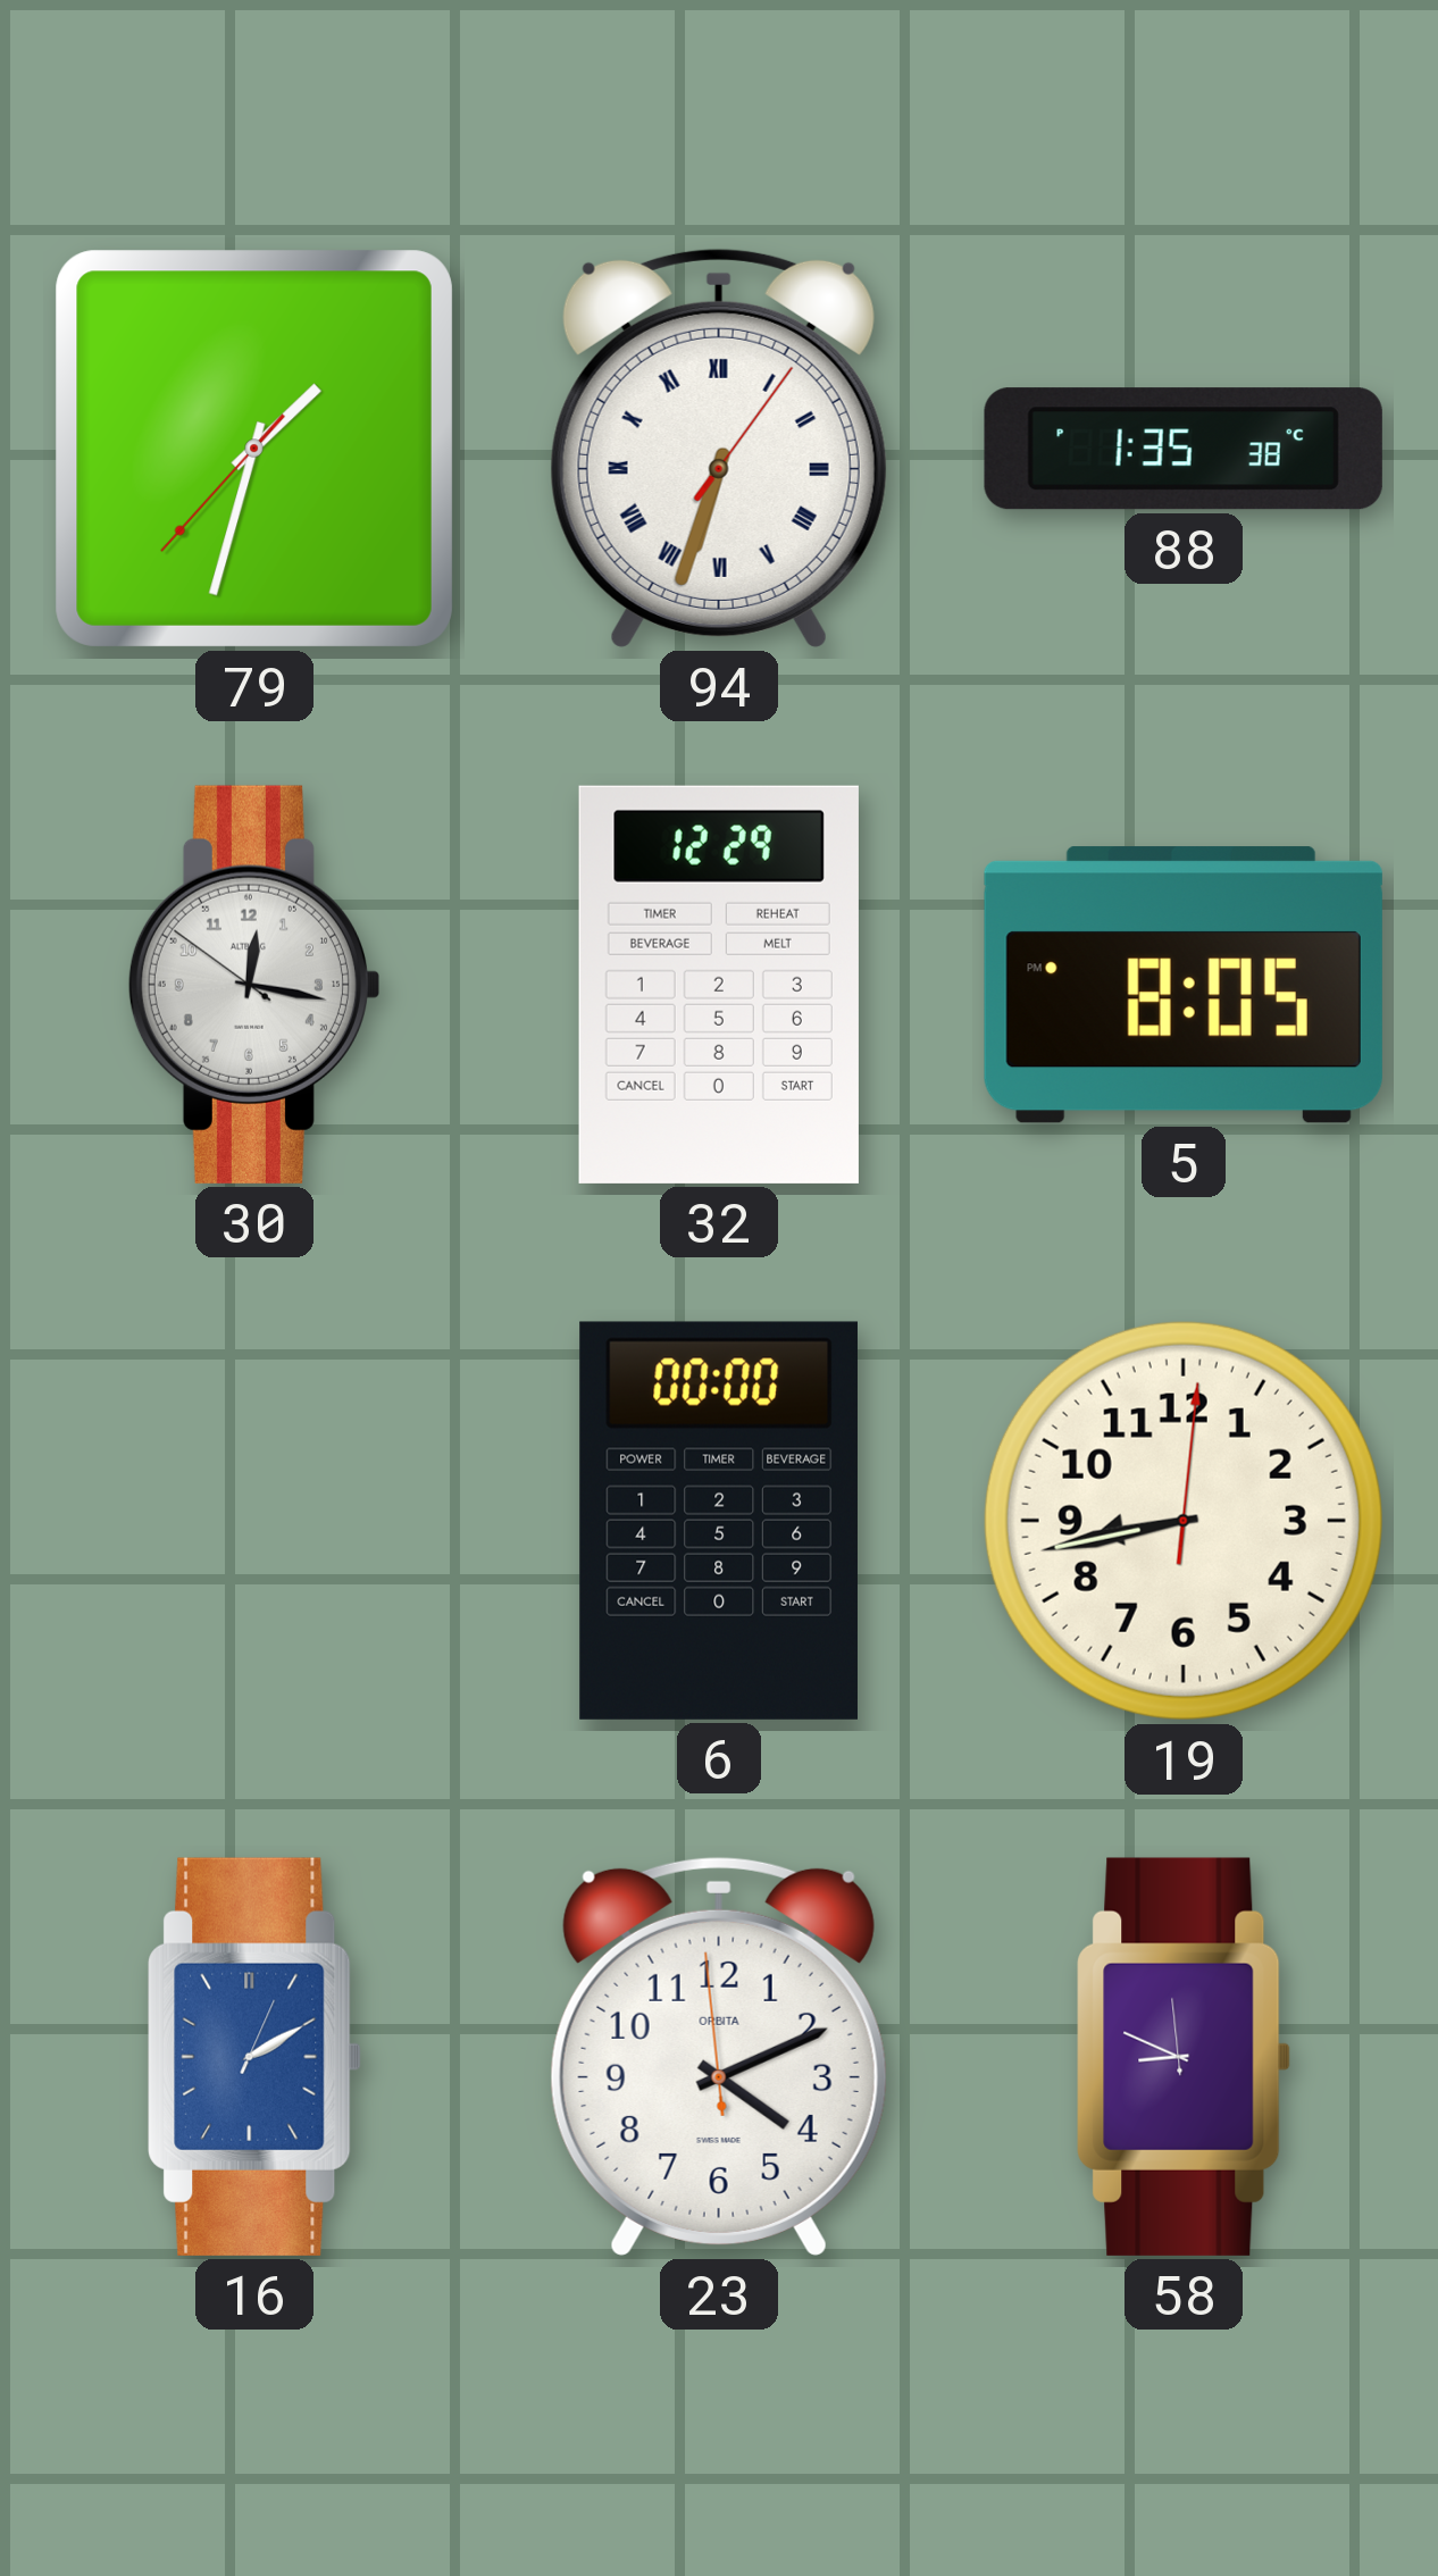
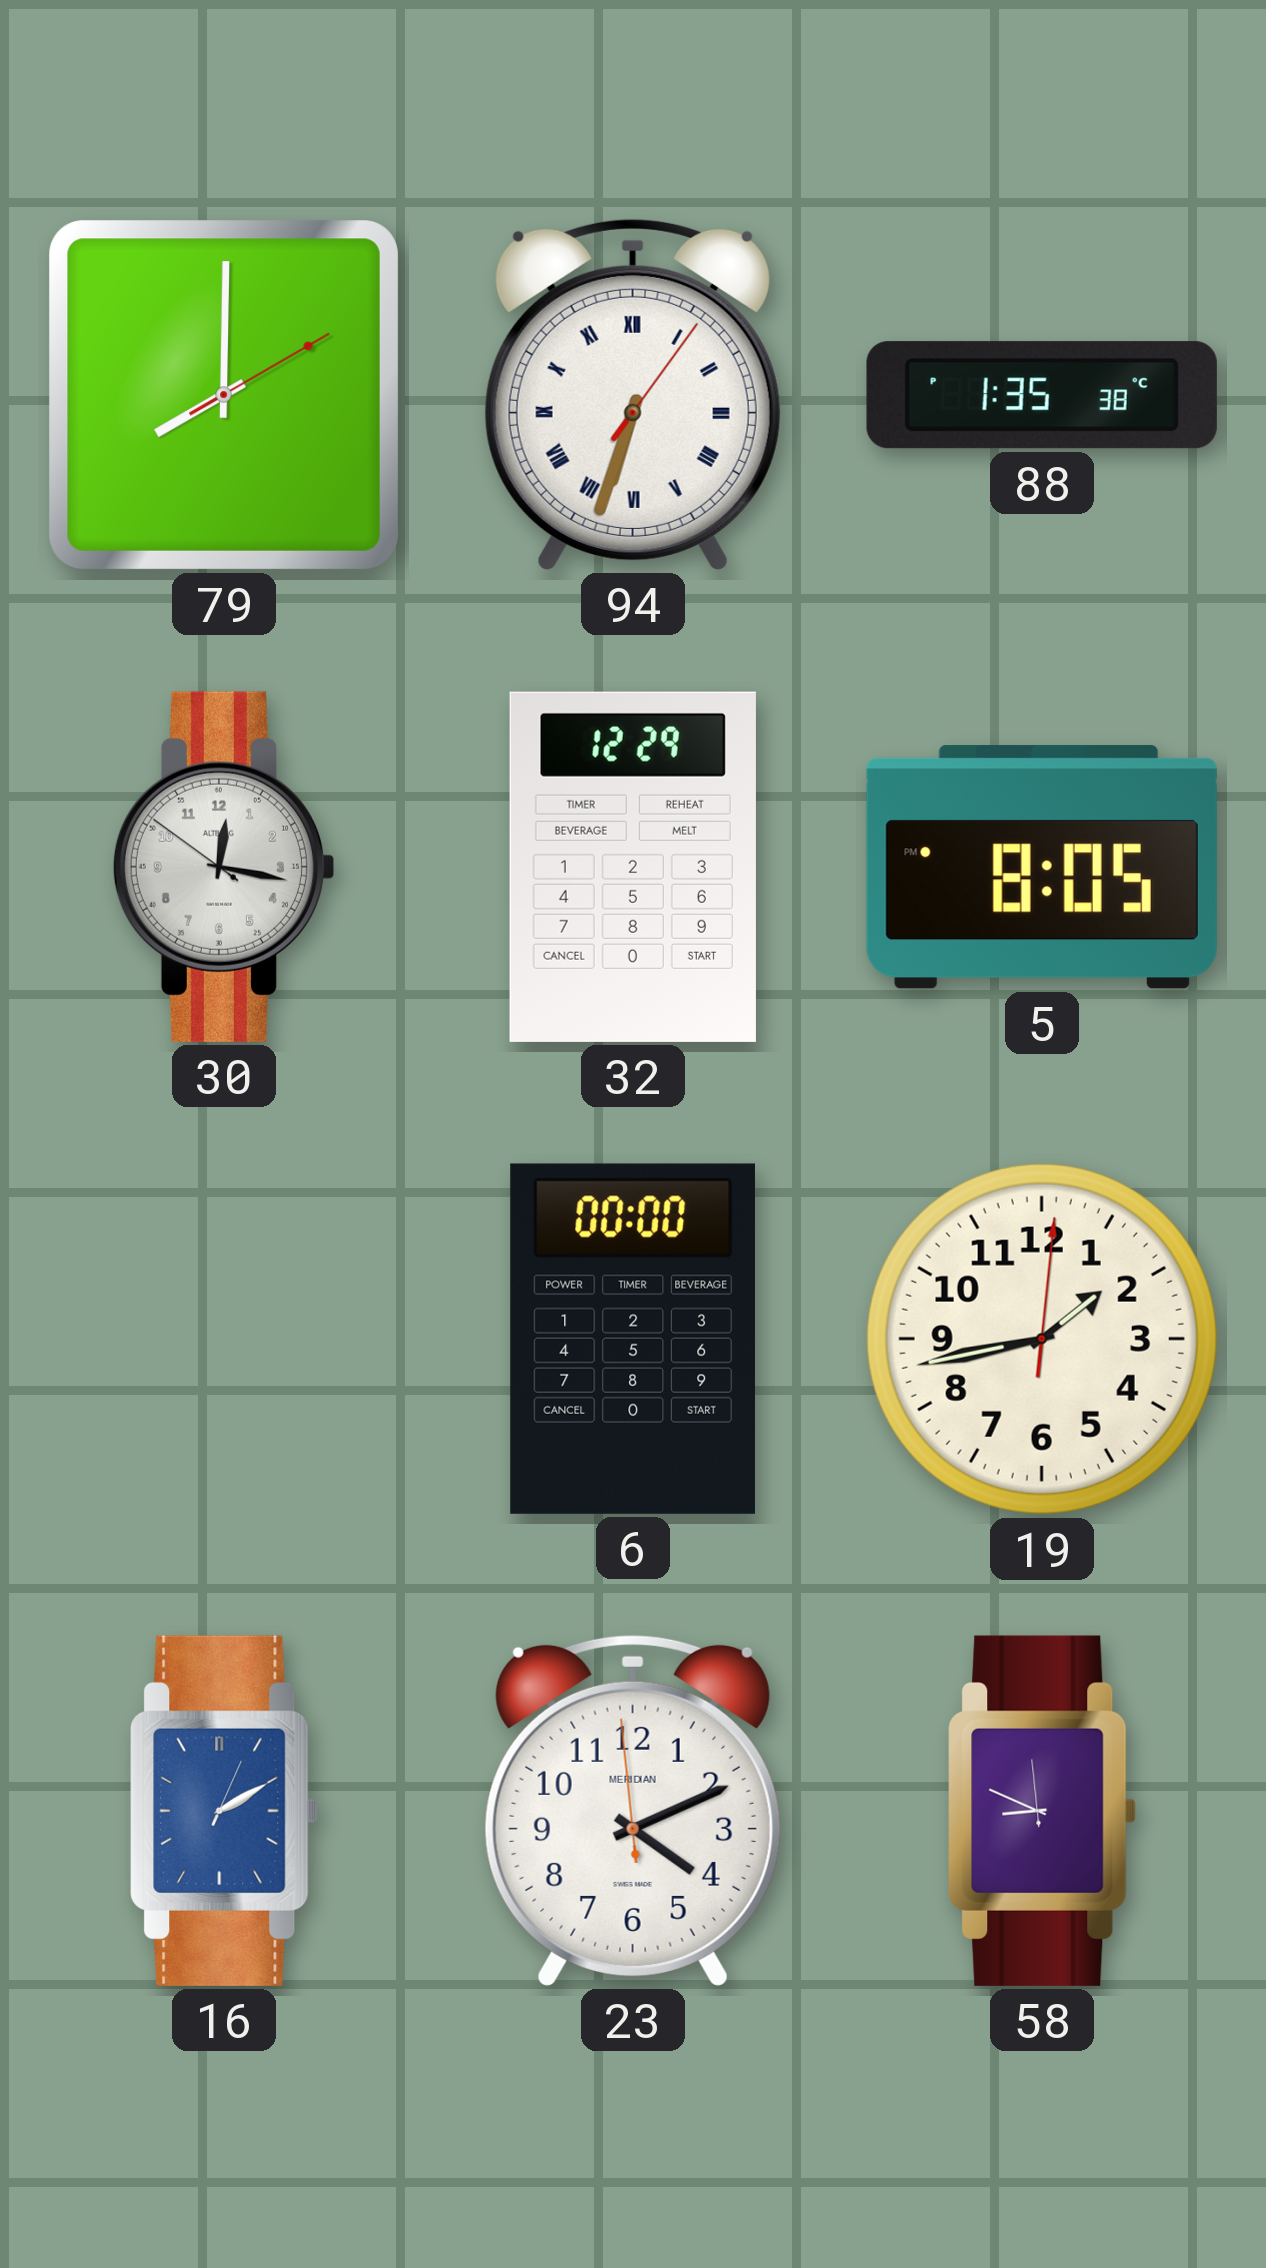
79: 1:32 -> 8:00
19: 8:43 -> 1:43
23 brand: ORBITA -> MERIDIAN
